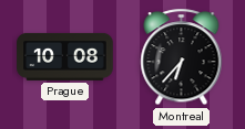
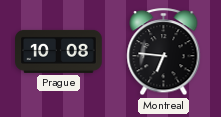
Montreal: 6:37 -> 6:46
